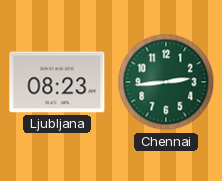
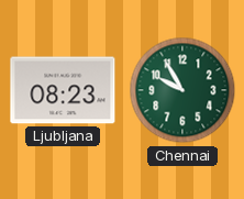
Chennai: 2:44 -> 9:55
